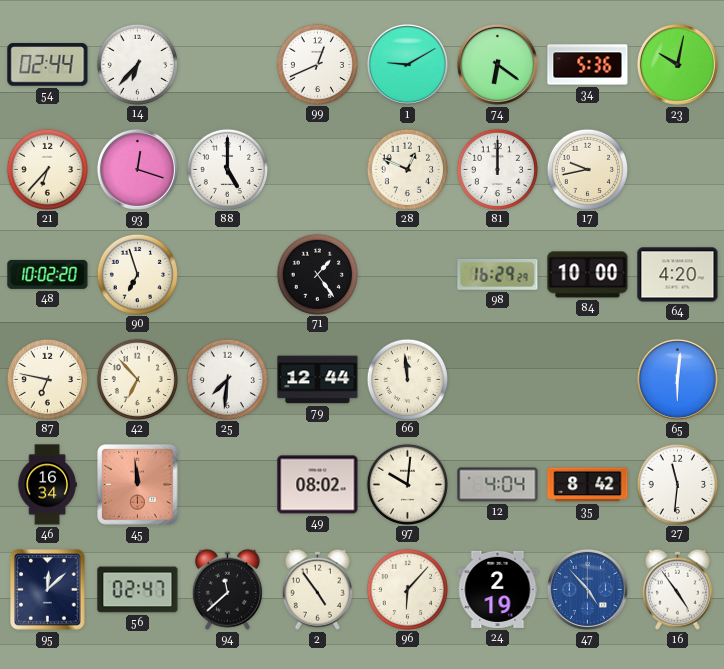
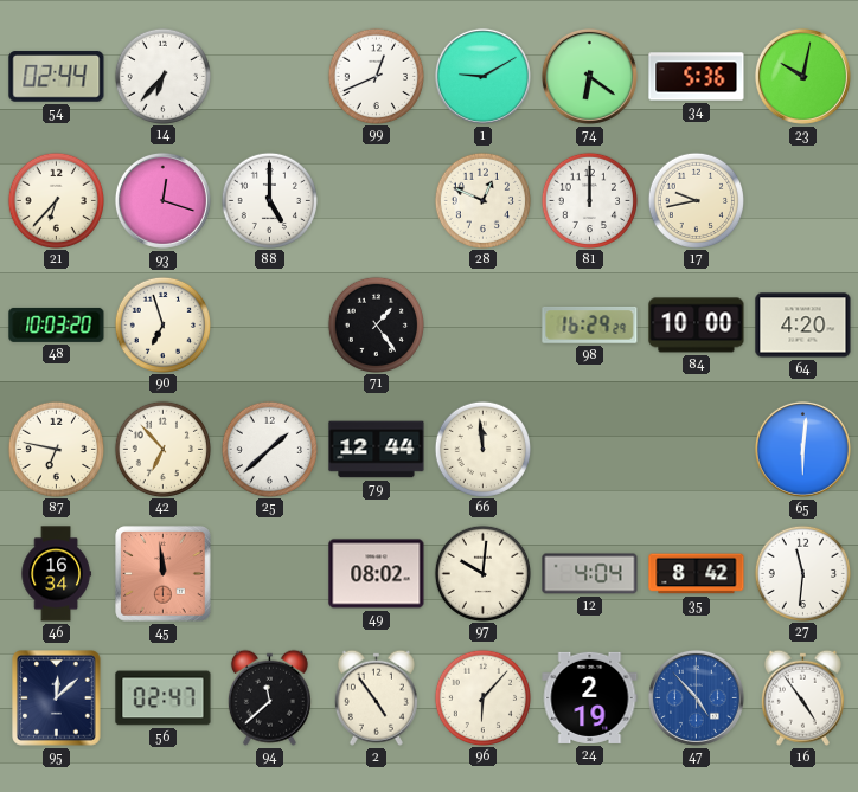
48: 10:02 -> 10:03
25: 7:31 -> 1:38
